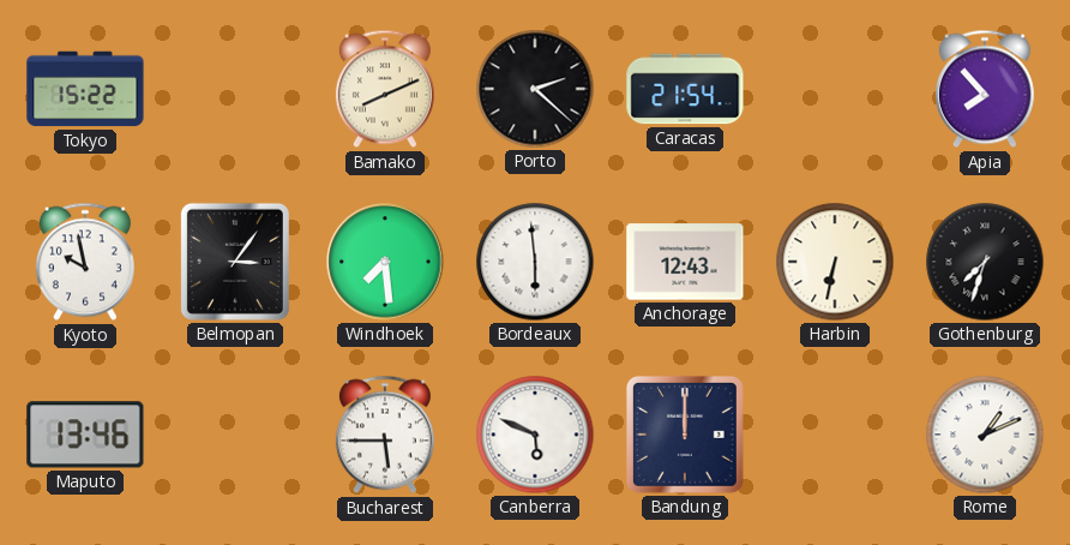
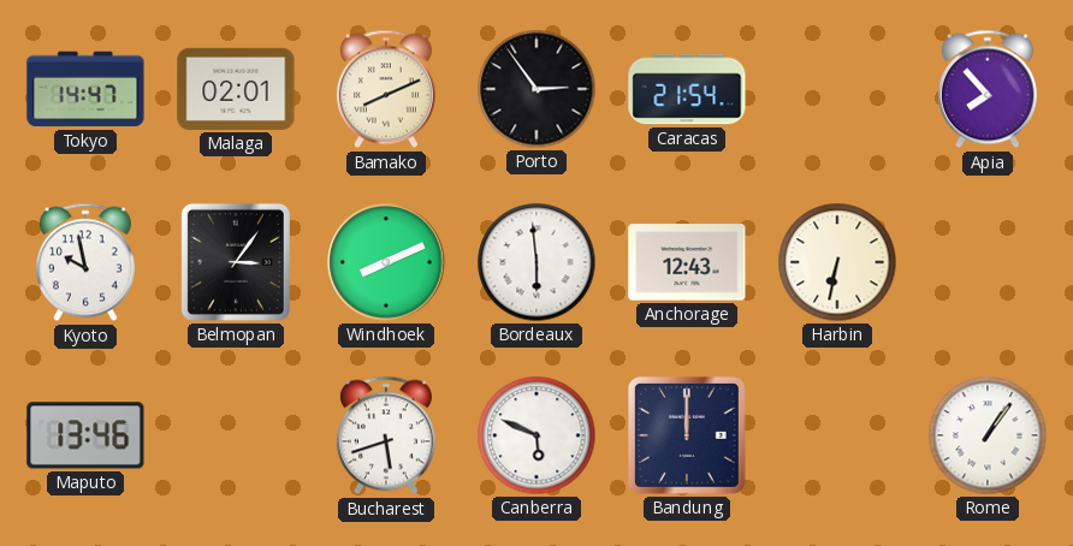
Tokyo: 15:22 -> 14:47
Malaga: none -> 02:01
Porto: 2:22 -> 2:54
Windhoek: 7:29 -> 8:11
Gothenburg: 7:33 -> none
Bucharest: 5:45 -> 5:42
Rome: 1:11 -> 1:06
